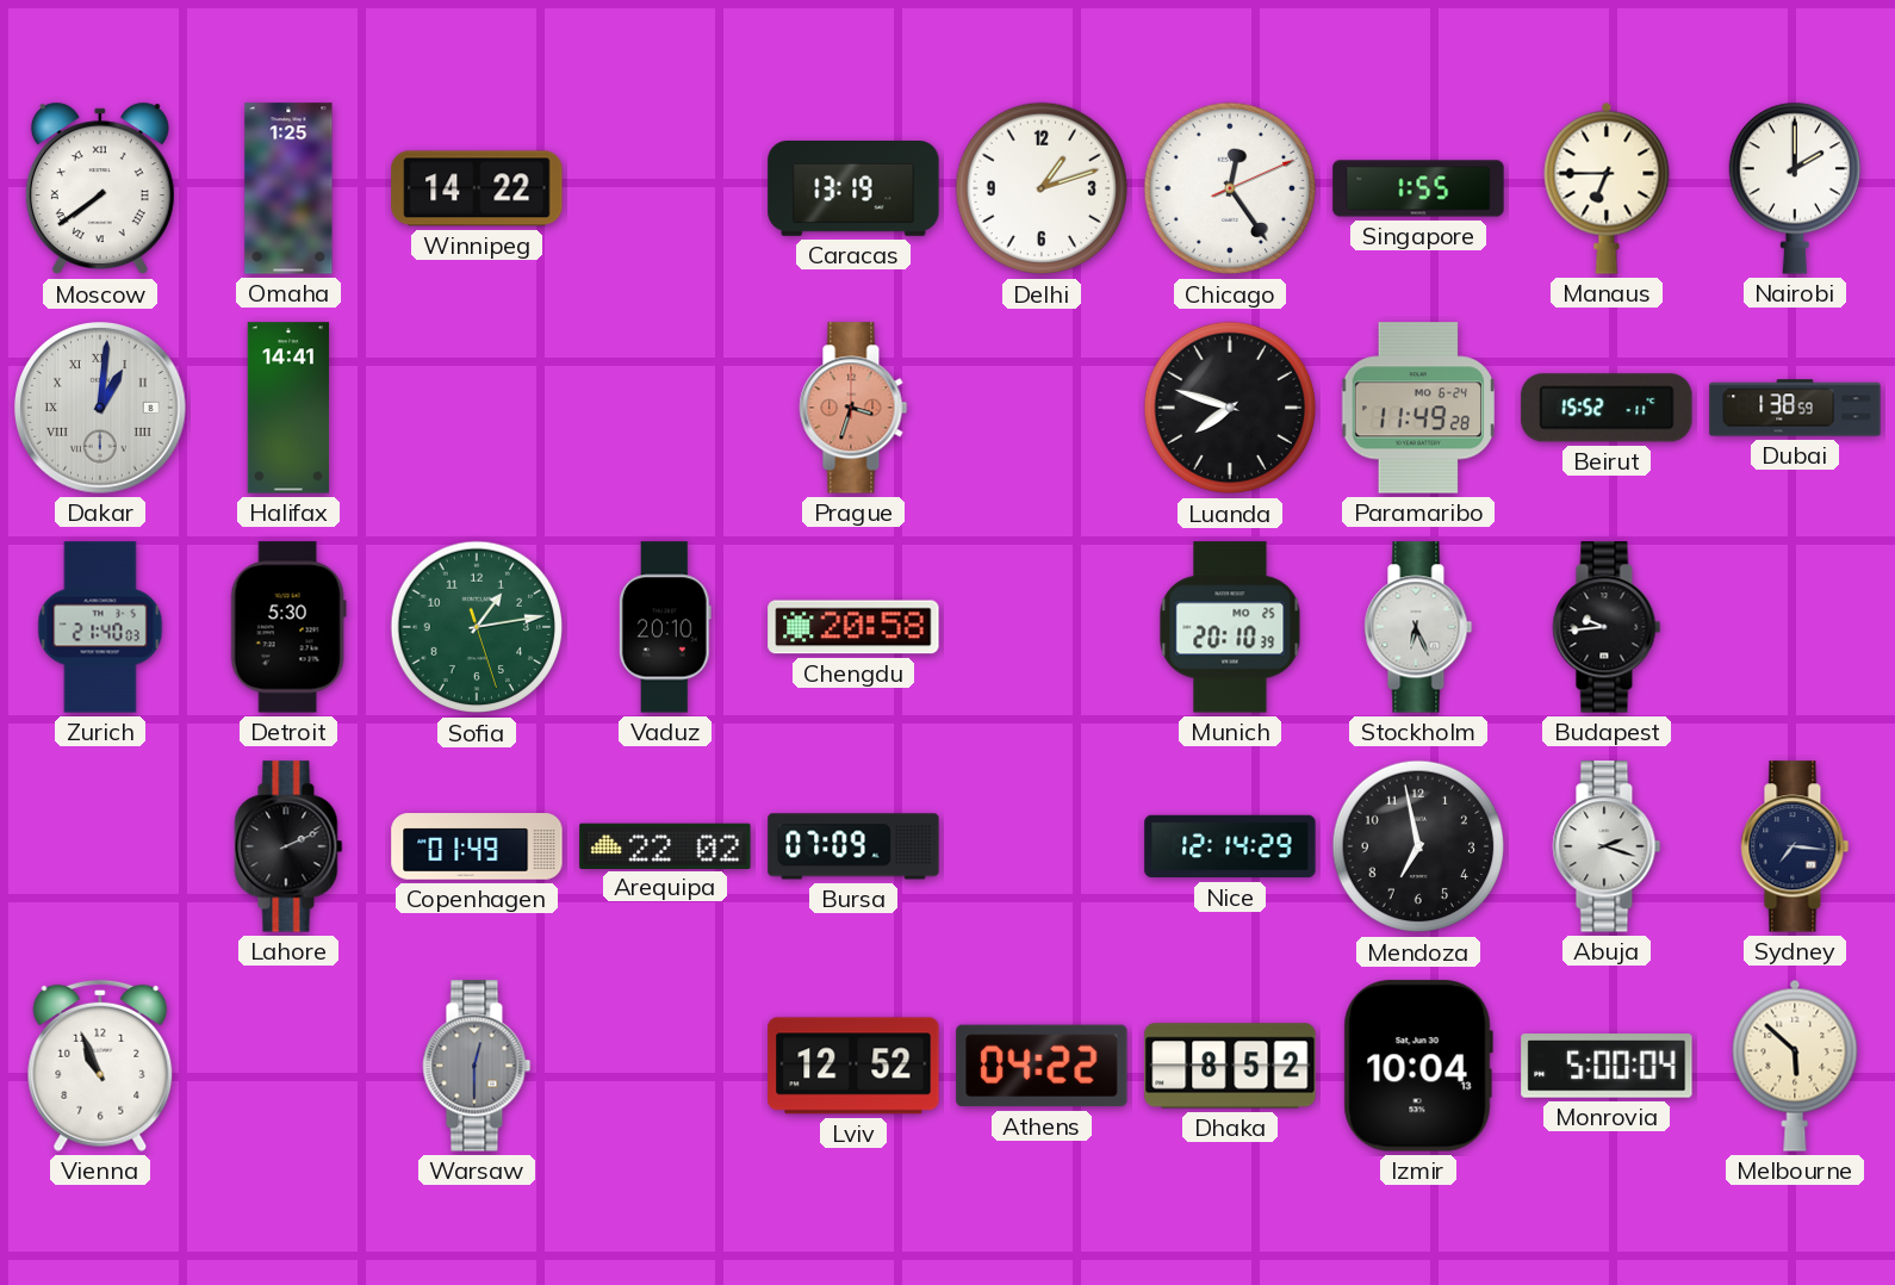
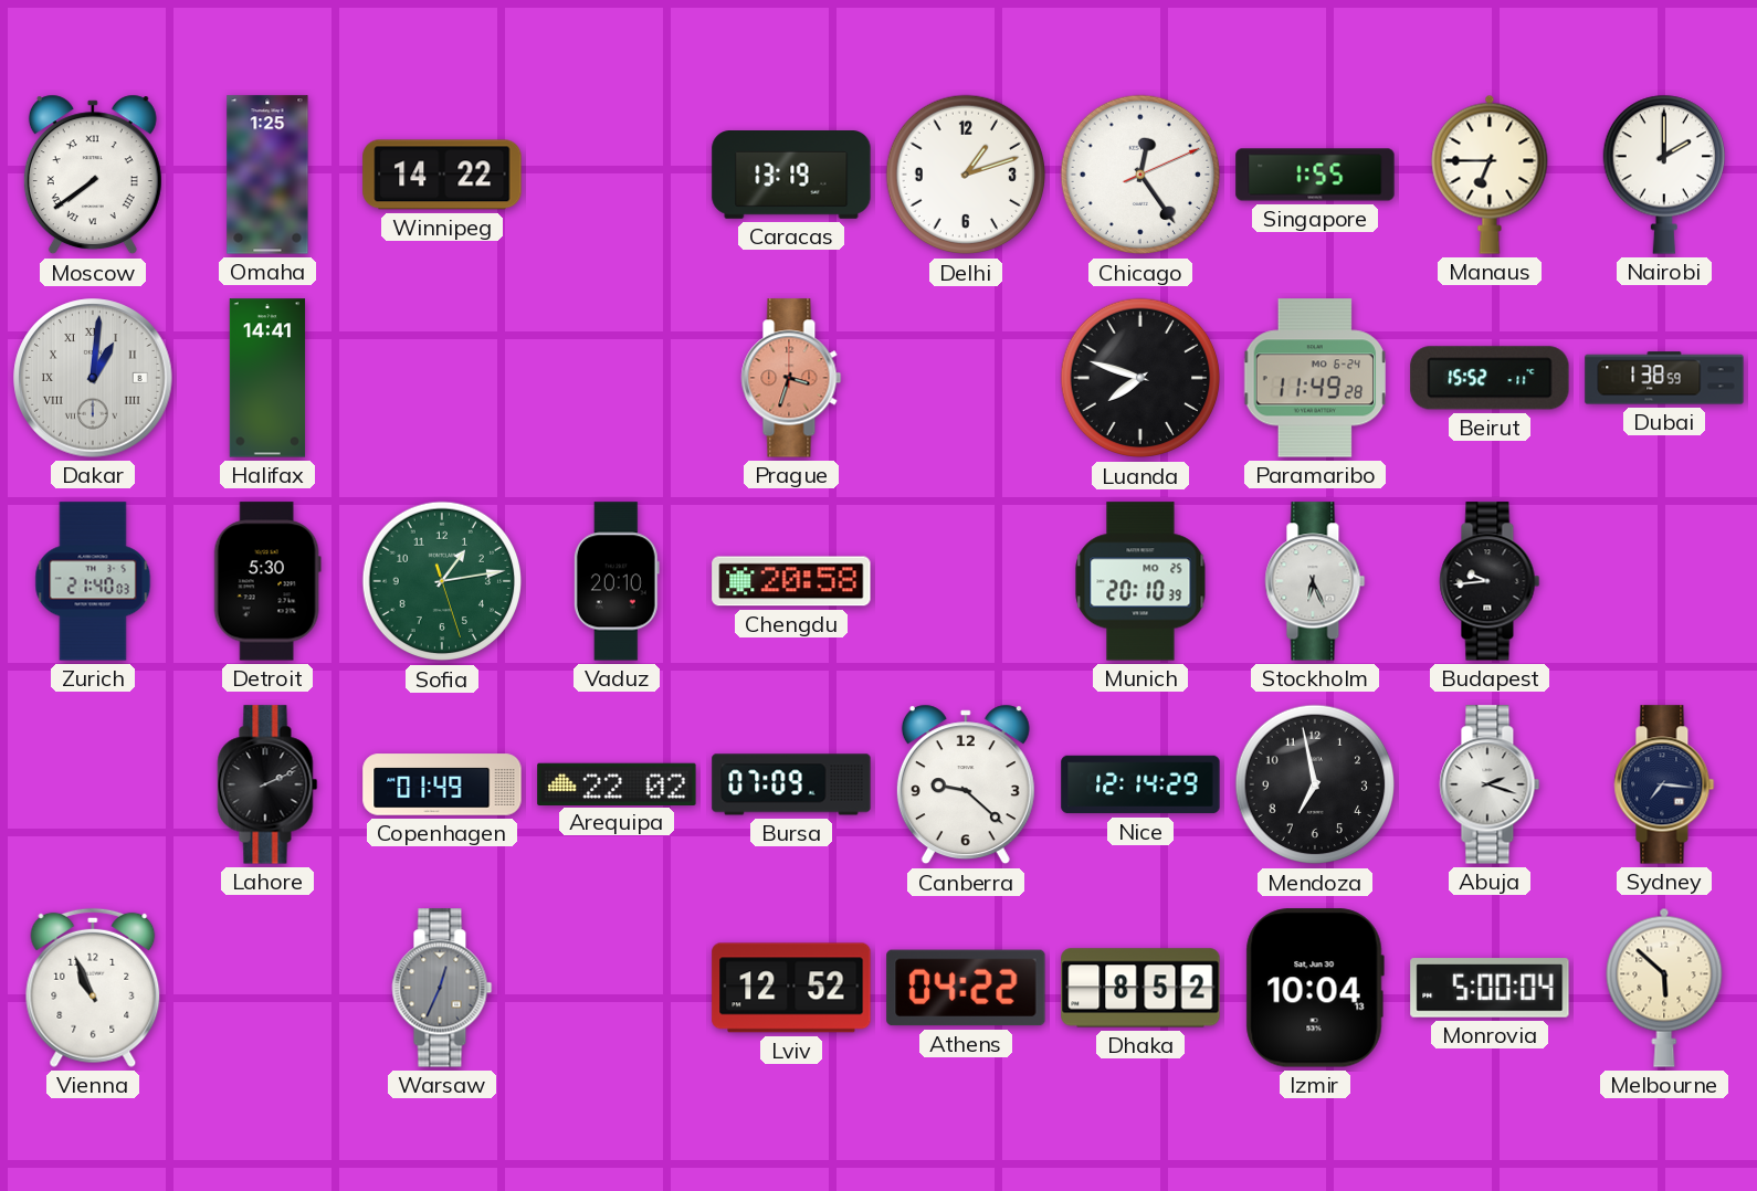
Canberra: none -> 9:22
Warsaw: 12:30 -> 12:34
